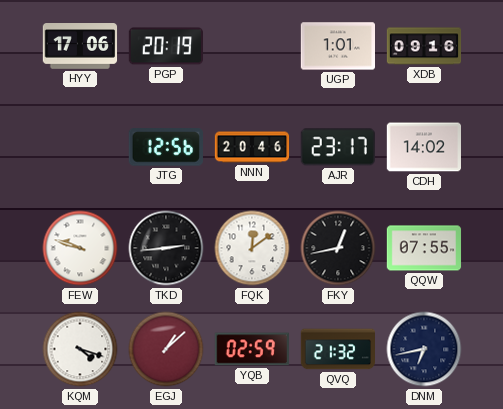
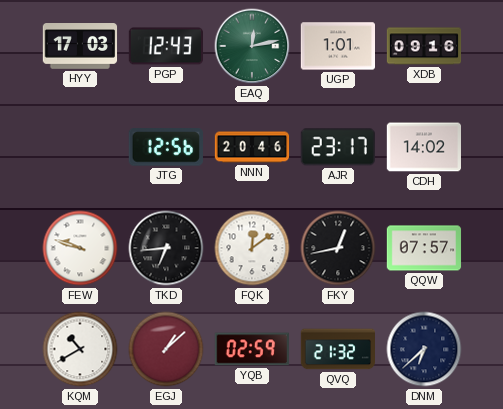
HYY: 17:06 -> 17:03
PGP: 20:19 -> 12:43
EAQ: none -> 12:13
TKD: 2:44 -> 6:44
QQW: 07:55 -> 07:57
KQM: 4:18 -> 10:40
DNM: 6:43 -> 6:38
